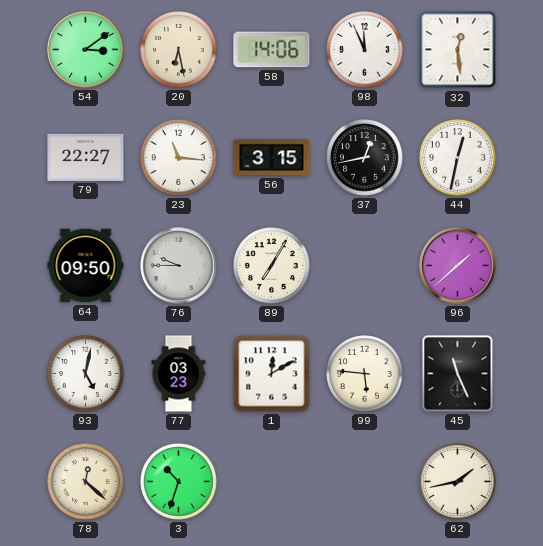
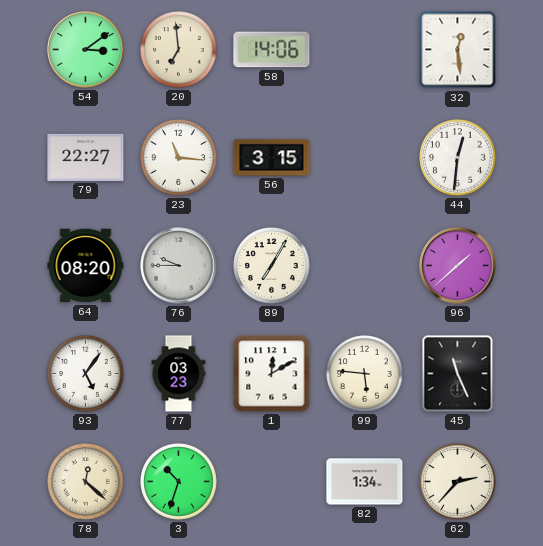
20: 6:28 -> 6:59
98: 11:56 -> none
37: 12:43 -> none
44: 12:32 -> 12:31
64: 09:50 -> 08:20
93: 5:02 -> 5:06
82: none -> 1:34
62: 1:43 -> 2:37
